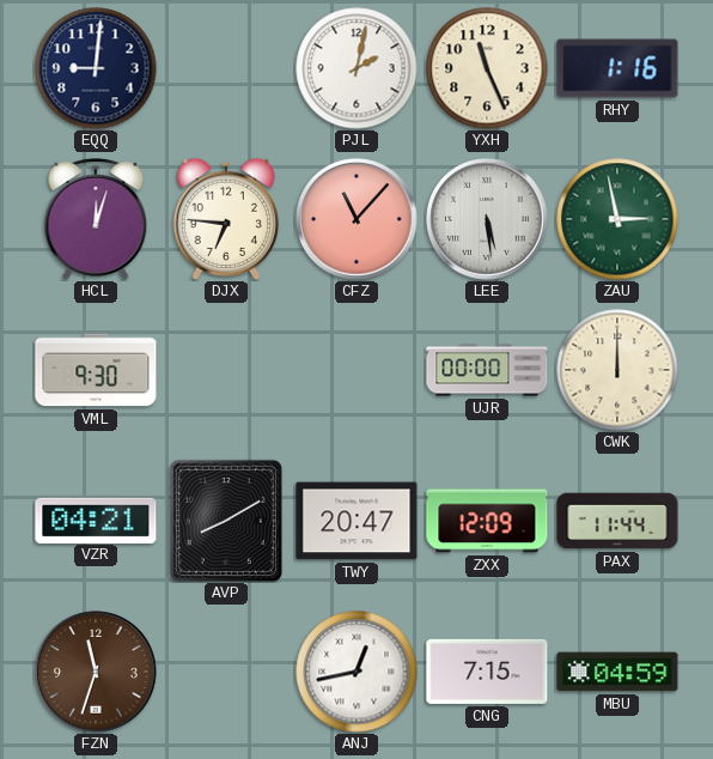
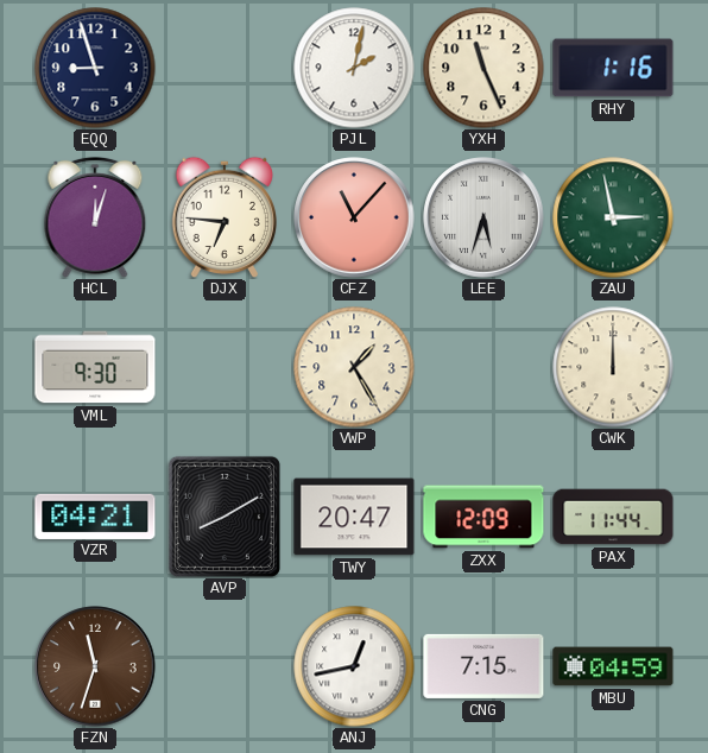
EQQ: 9:01 -> 8:57
LEE: 5:29 -> 5:33
VWP: none -> 1:25
UJR: 00:00 -> none
